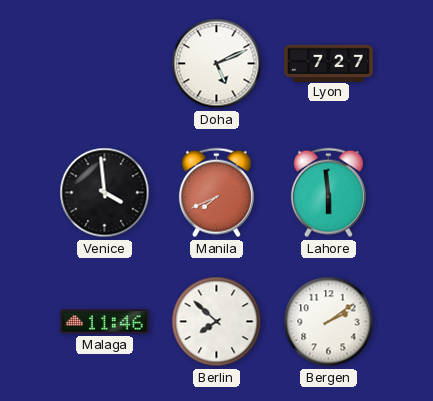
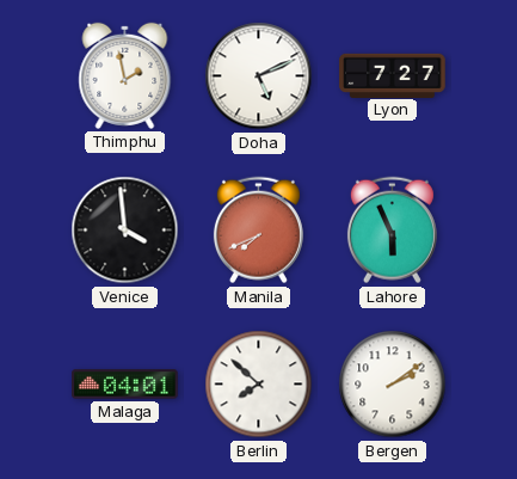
Thimphu: none -> 1:58
Lahore: 5:59 -> 5:56
Malaga: 11:46 -> 04:01
